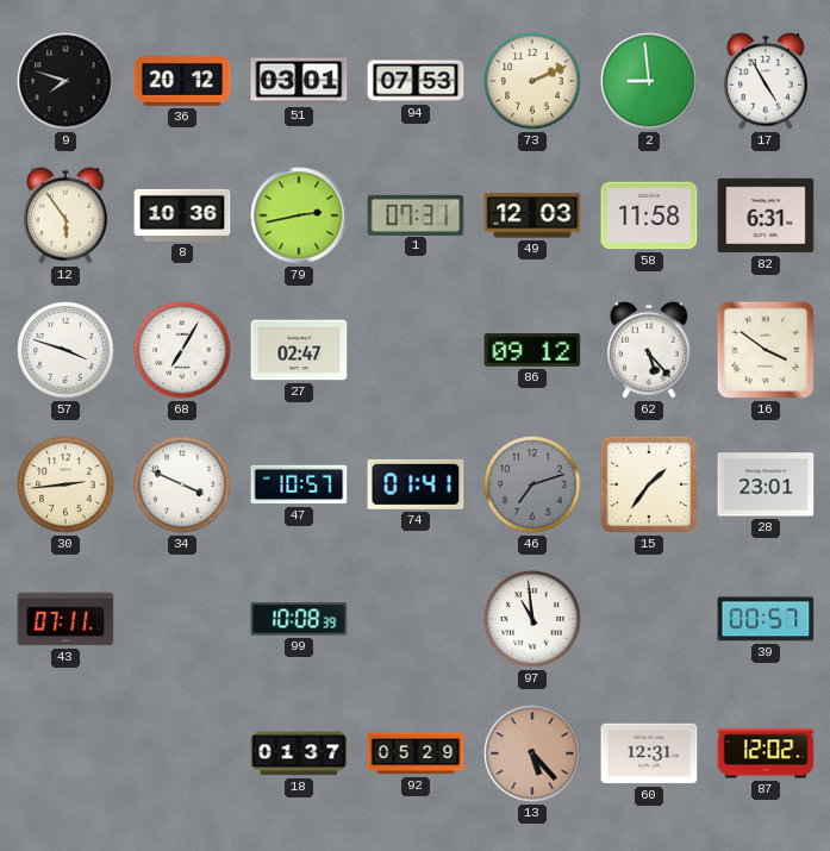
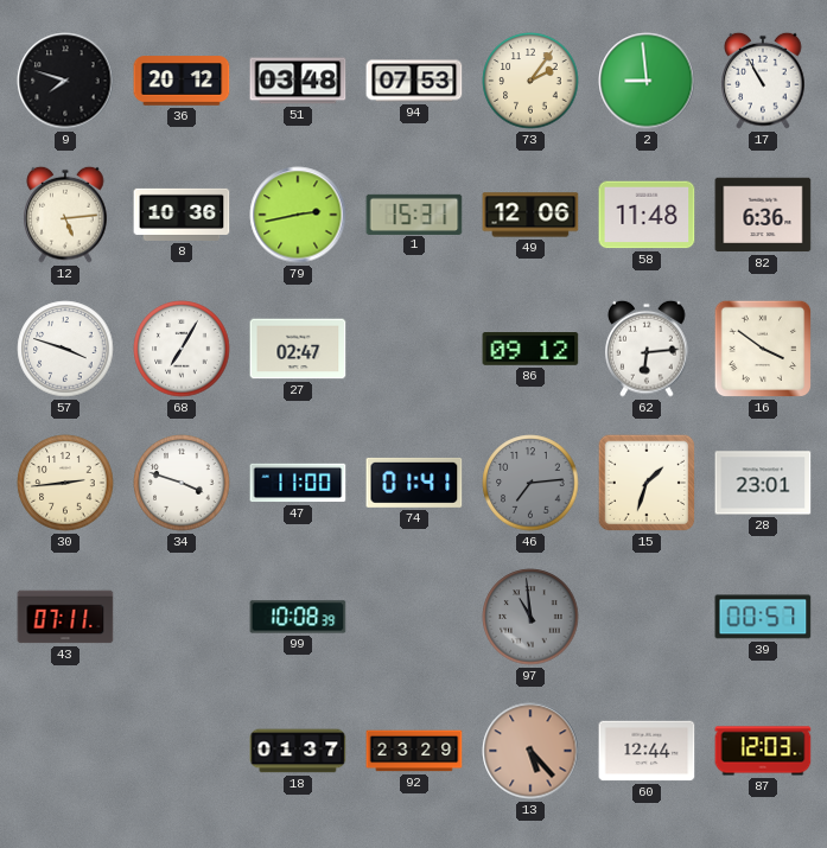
51: 03:01 -> 03:48
73: 2:11 -> 2:06
17: 4:55 -> 10:55
12: 5:54 -> 5:14
1: 07:31 -> 15:31
49: 12:03 -> 12:06
58: 11:58 -> 11:48
82: 6:31 -> 6:36
62: 5:23 -> 6:14
34: 3:49 -> 3:48
47: 10:57 -> 11:00
46: 7:12 -> 7:14
15: 1:36 -> 1:33
97 dial: white -> grey
92: 05:29 -> 23:29
60: 12:31 -> 12:44
87: 12:02 -> 12:03
